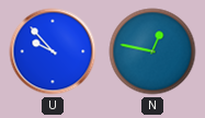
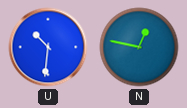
U: 9:53 -> 10:31
